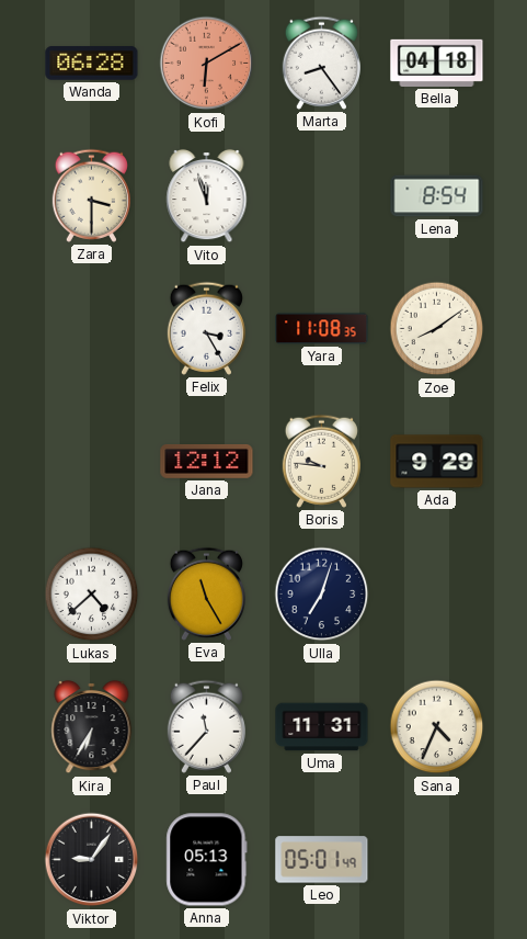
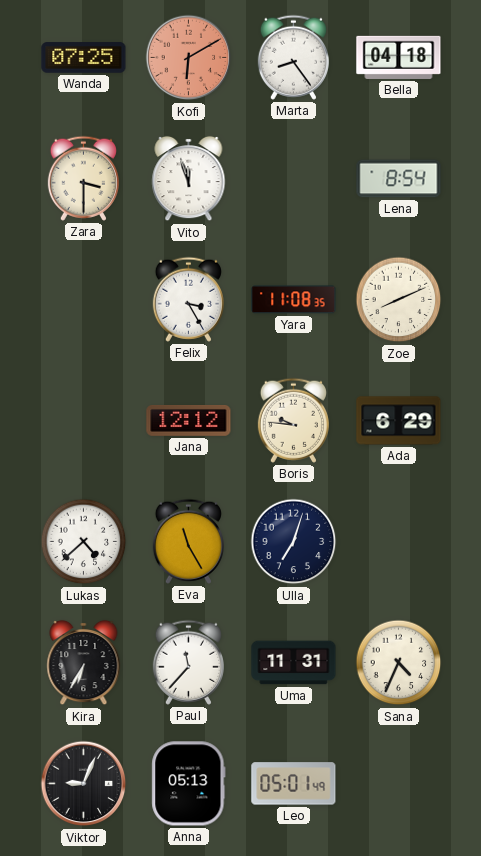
Wanda: 06:28 -> 07:25
Zoe: 8:09 -> 8:11
Ada: 9:29 -> 6:29
Viktor: 9:06 -> 9:04
